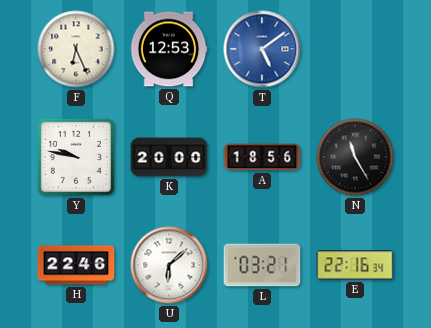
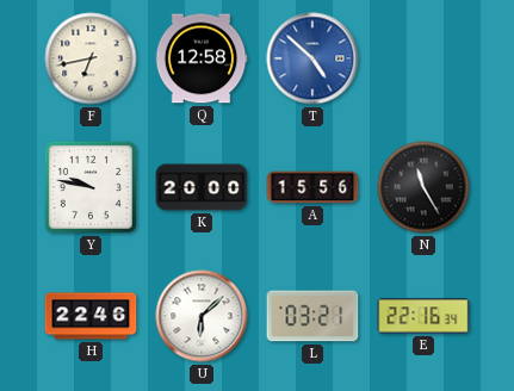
F: 6:26 -> 6:43
Q: 12:53 -> 12:58
T: 5:09 -> 4:52
A: 18:56 -> 15:56
